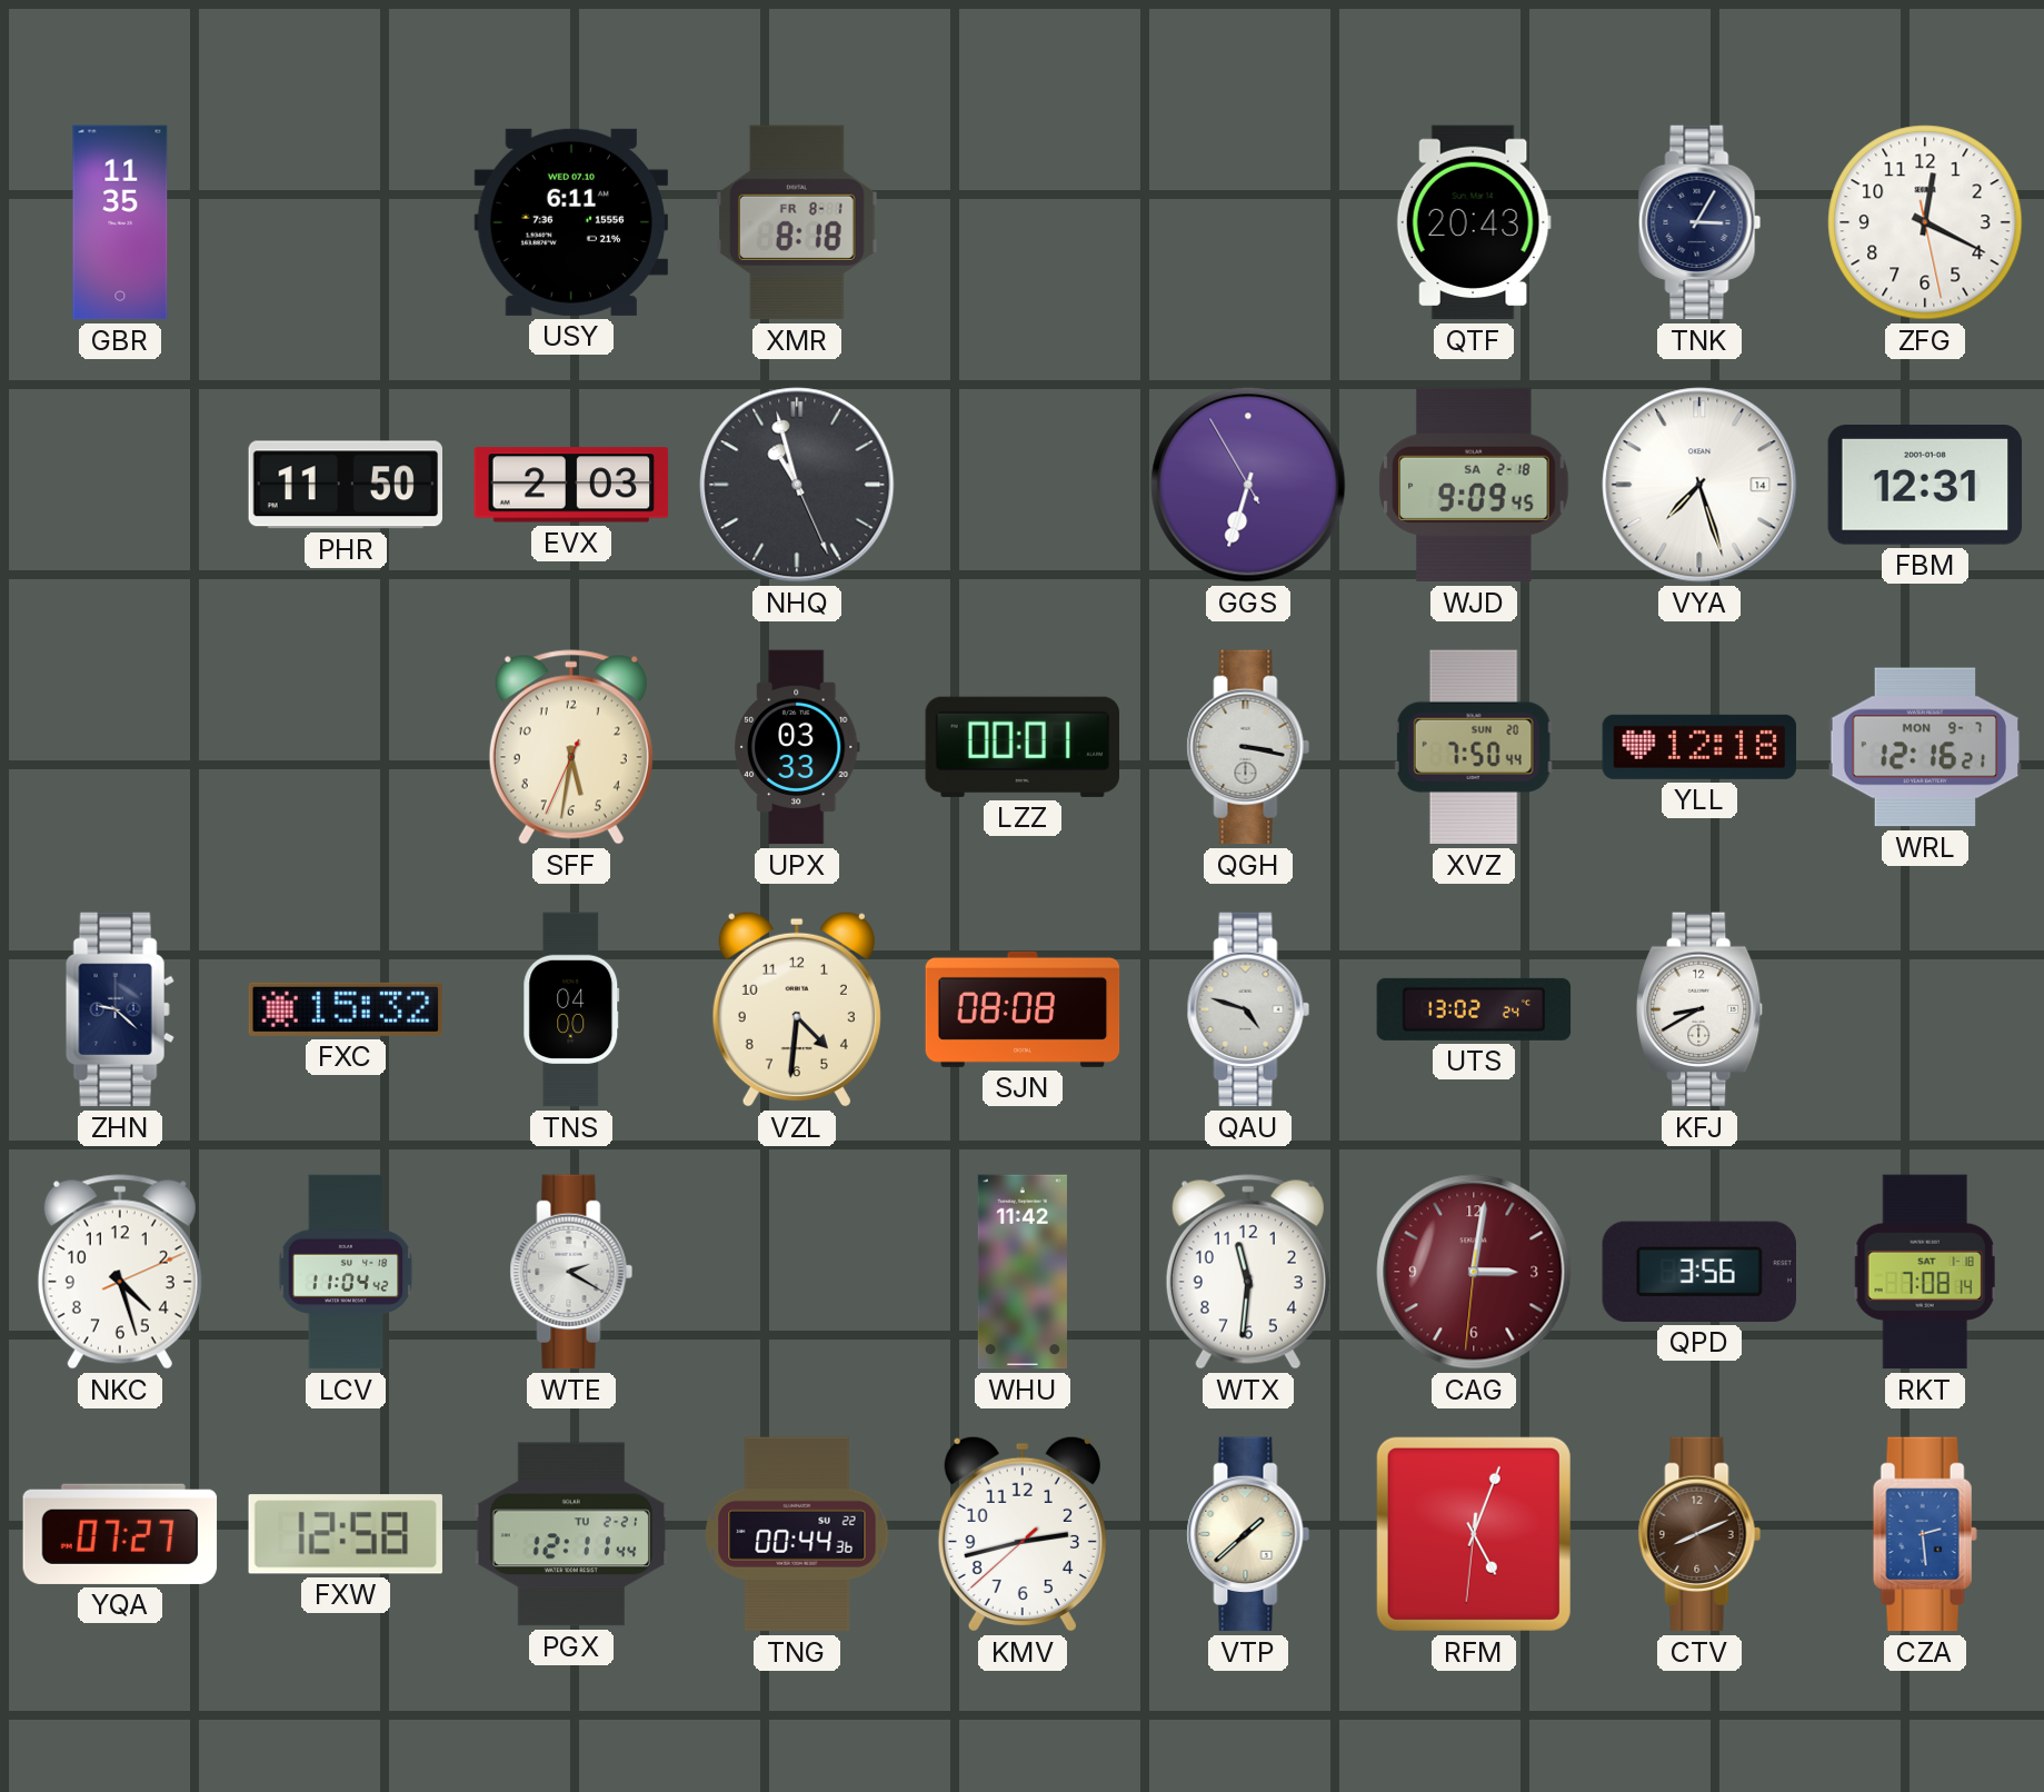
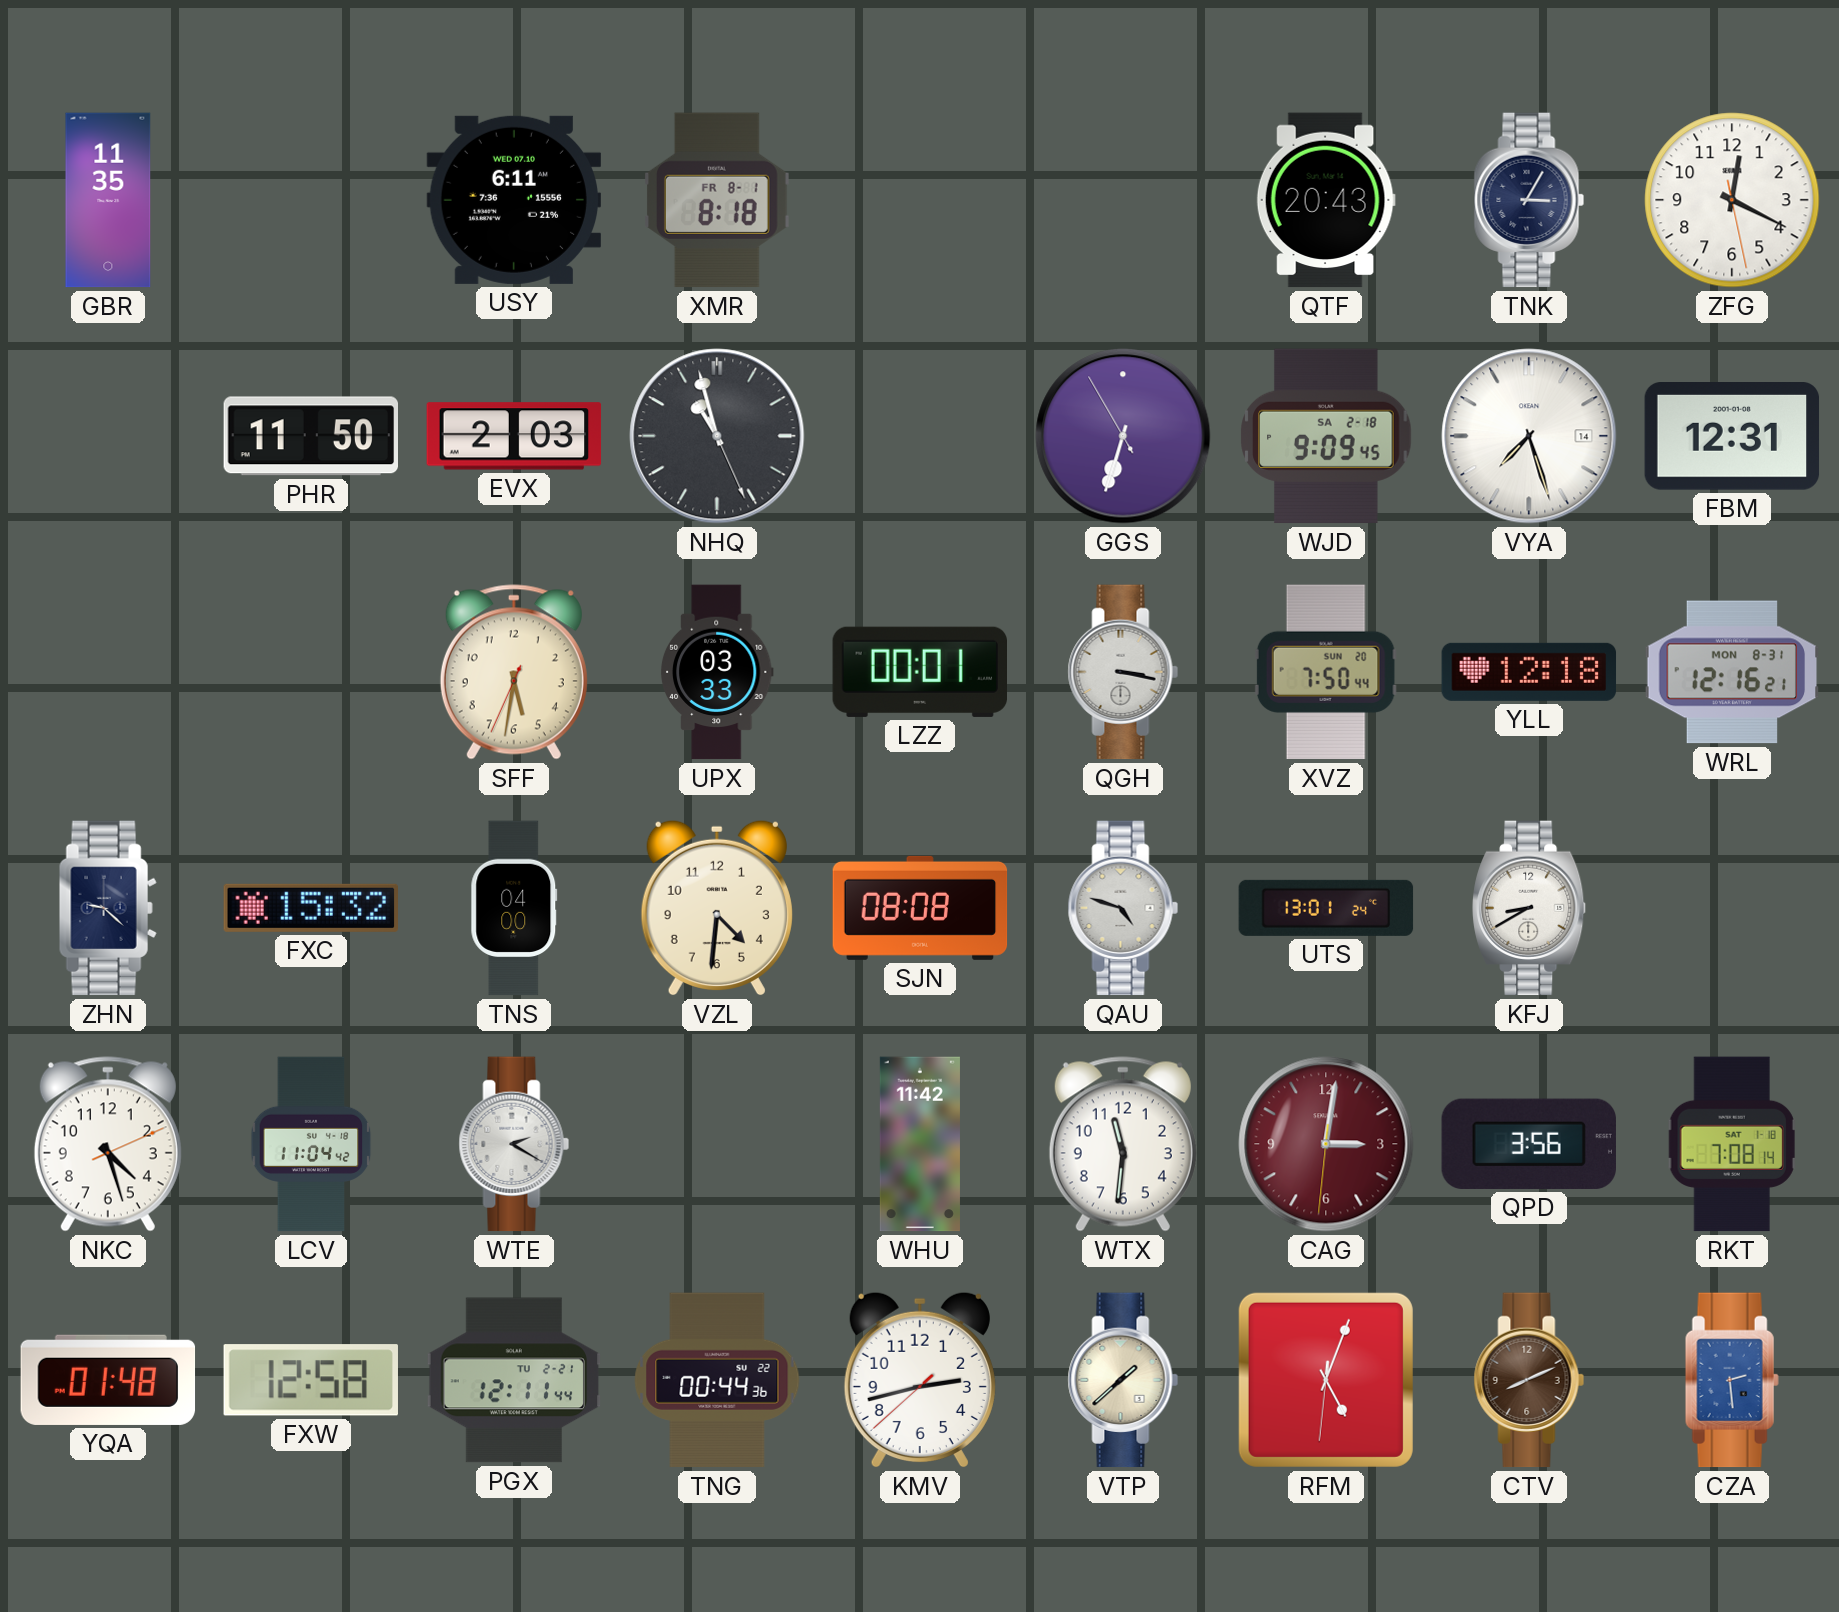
WRL date: MON 9-7 -> MON 8-31
UTS: 13:02 -> 13:01
YQA: 07:27 -> 01:48
